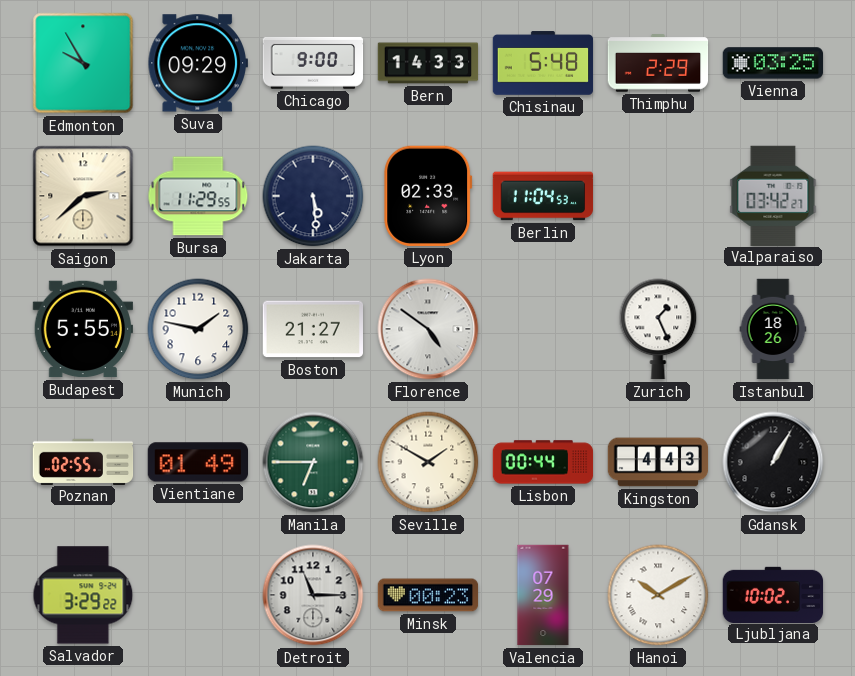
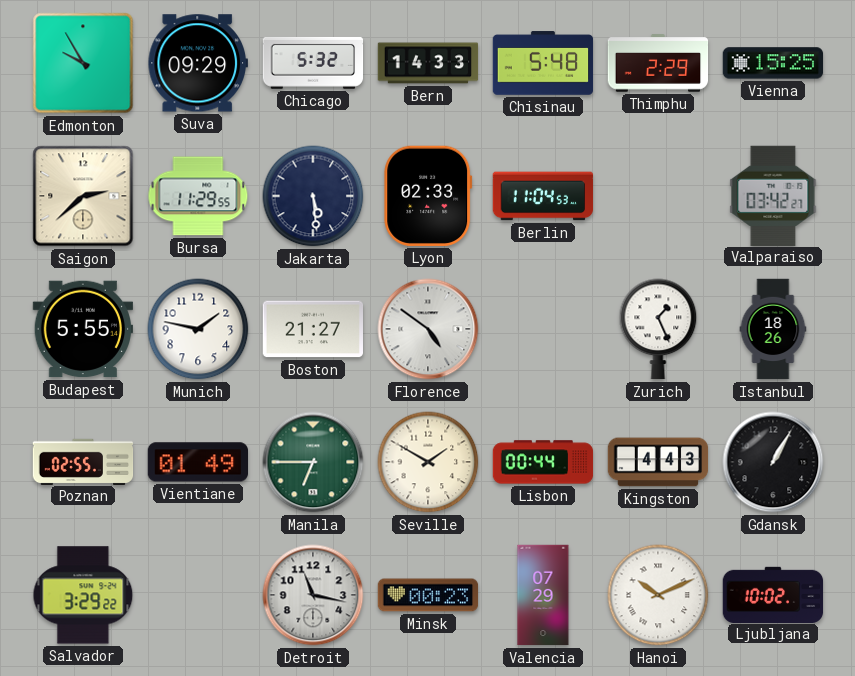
Chicago: 9:00 -> 5:32
Vienna: 03:25 -> 15:25
Detroit: 11:15 -> 11:17
Hanoi: 10:10 -> 10:11
